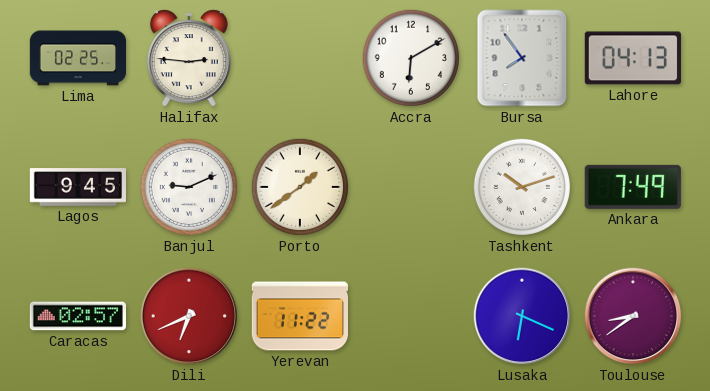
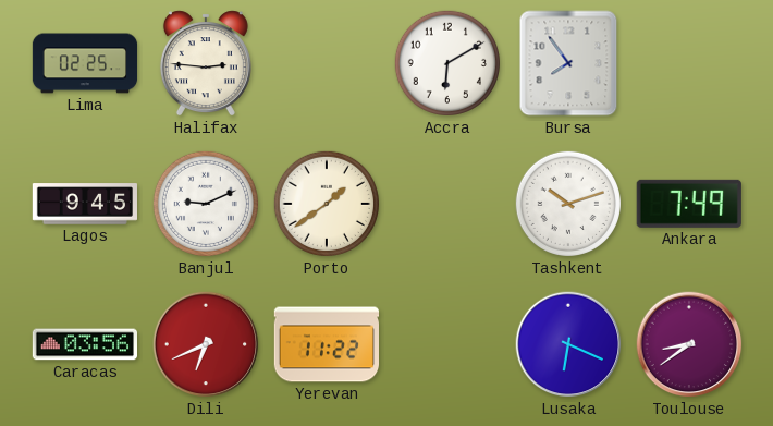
Lahore: 04:13 -> none
Caracas: 02:57 -> 03:56
